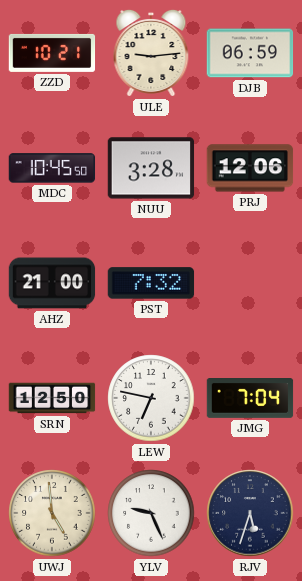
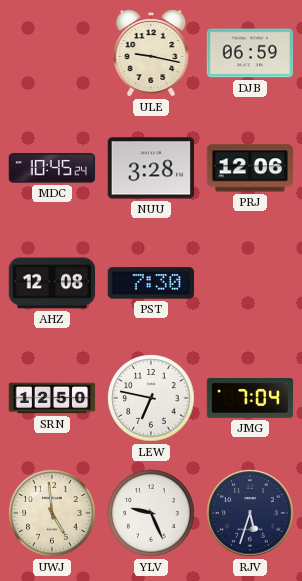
ZZD: 10:21 -> none
ULE: 9:14 -> 9:17
MDC: 10:45:50 -> 10:45:24
AHZ: 21:00 -> 12:08
PST: 7:32 -> 7:30
